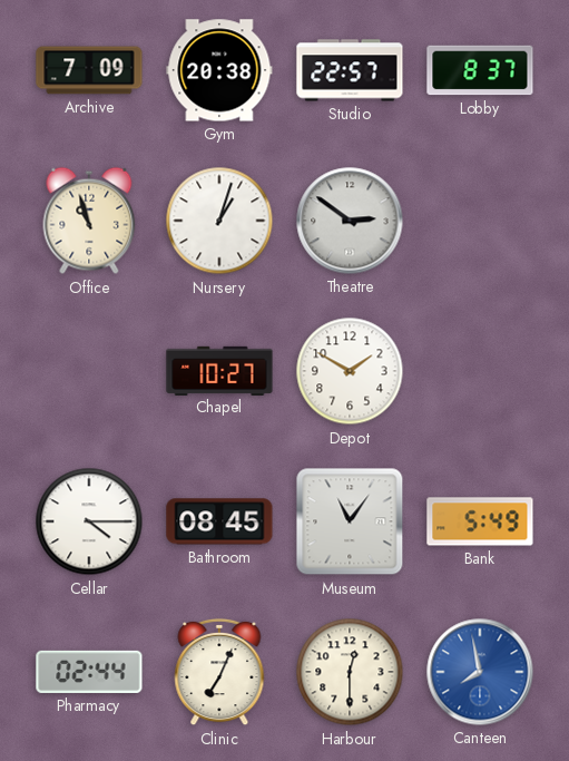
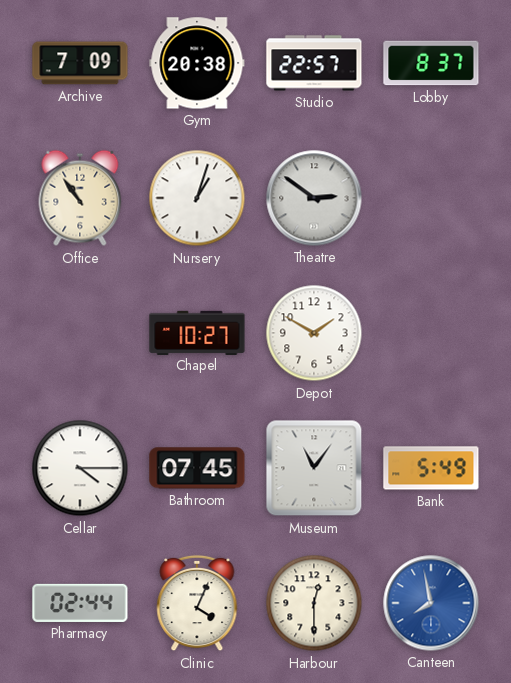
Office: 10:57 -> 10:54
Bathroom: 08:45 -> 07:45
Clinic: 7:04 -> 4:04
